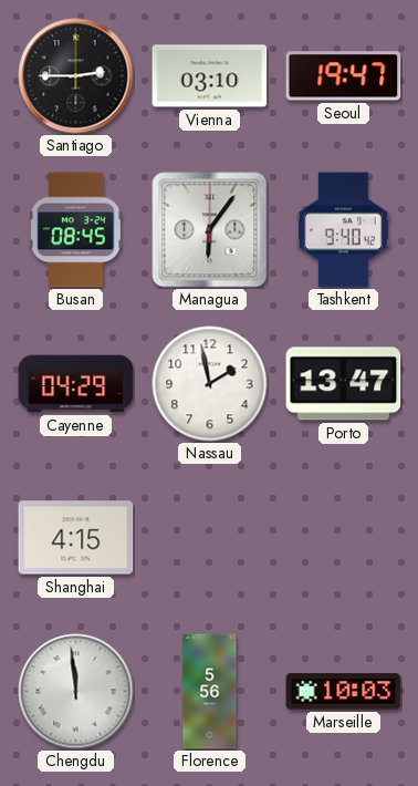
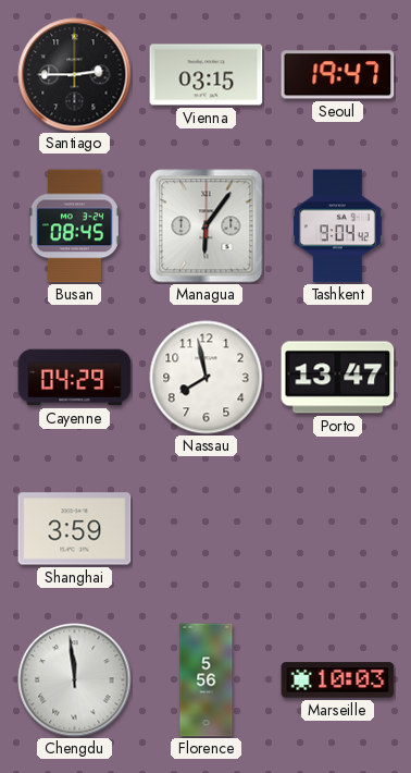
Vienna: 03:10 -> 03:15
Tashkent: 9:40 -> 9:04
Nassau: 1:58 -> 7:58
Shanghai: 4:15 -> 3:59
